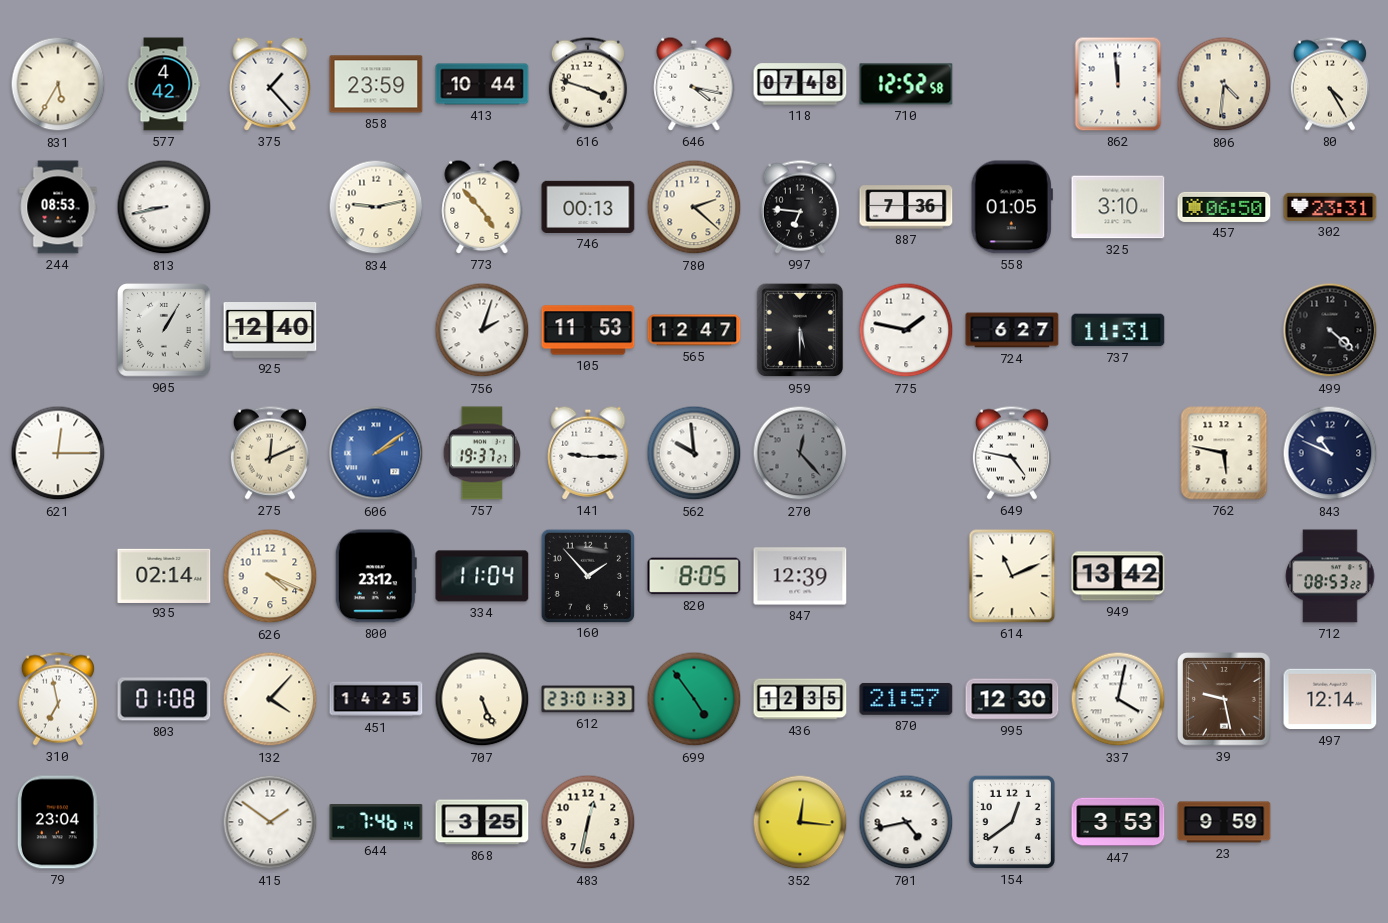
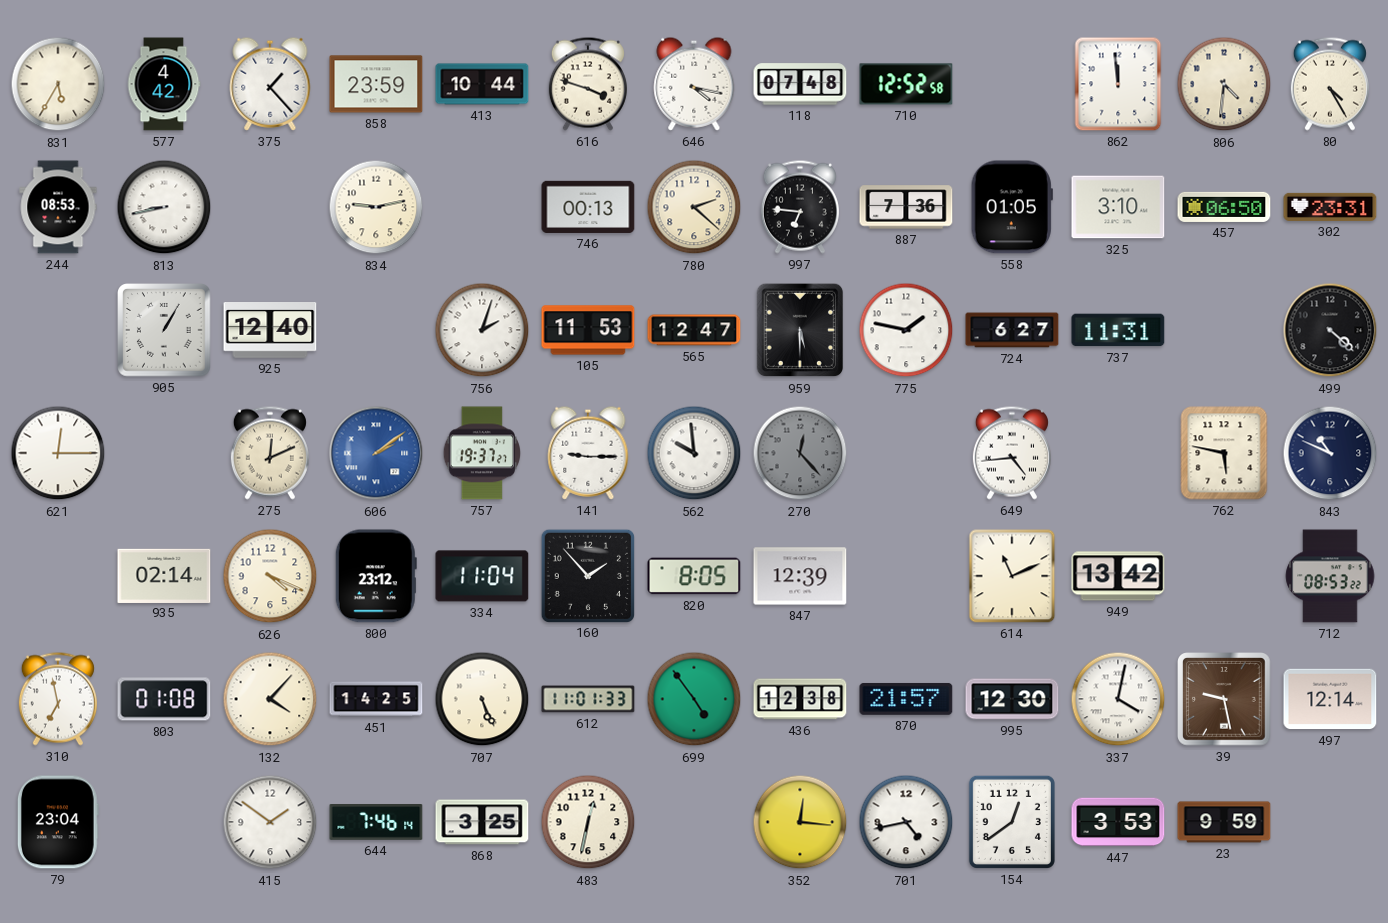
773: 4:53 -> none
649: 4:47 -> 4:44
612: 23:01 -> 11:01
436: 12:35 -> 12:38
